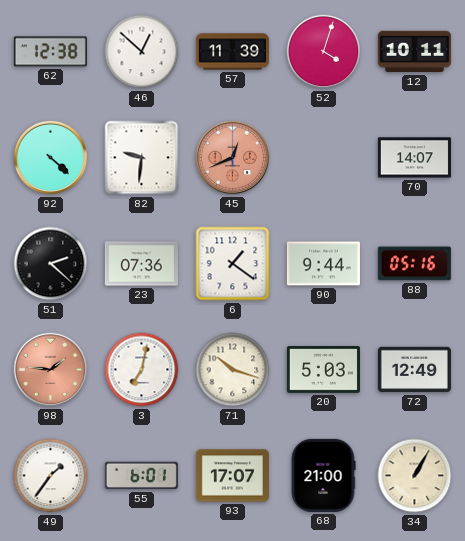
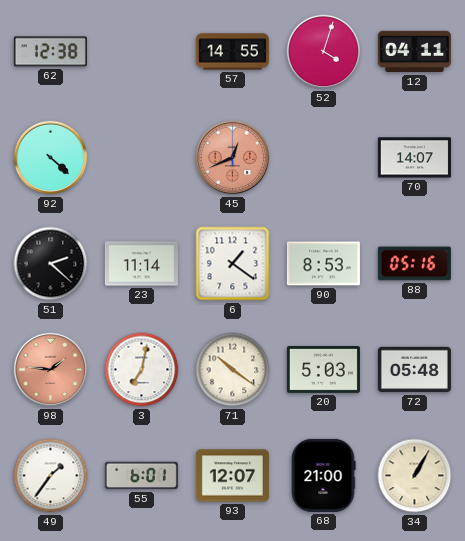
46: 12:52 -> none
57: 11:39 -> 14:55
12: 10:11 -> 04:11
82: 9:31 -> none
23: 07:36 -> 11:14
90: 9:44 -> 8:53
71: 10:18 -> 10:21
72: 12:49 -> 05:48
93: 17:07 -> 12:07
